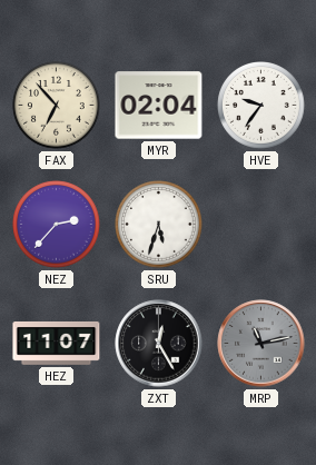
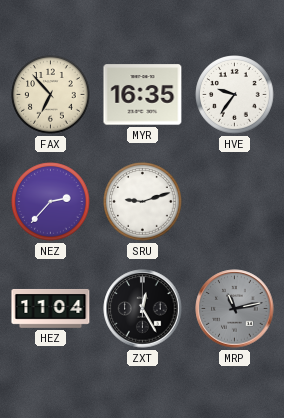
MYR: 02:04 -> 16:35
SRU: 5:33 -> 9:12
HEZ: 11:07 -> 11:04
